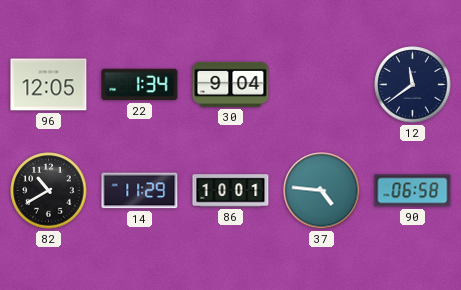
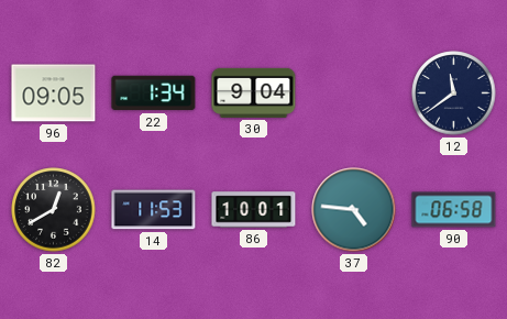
96: 12:05 -> 09:05
82: 10:40 -> 12:40
14: 11:29 -> 11:53
